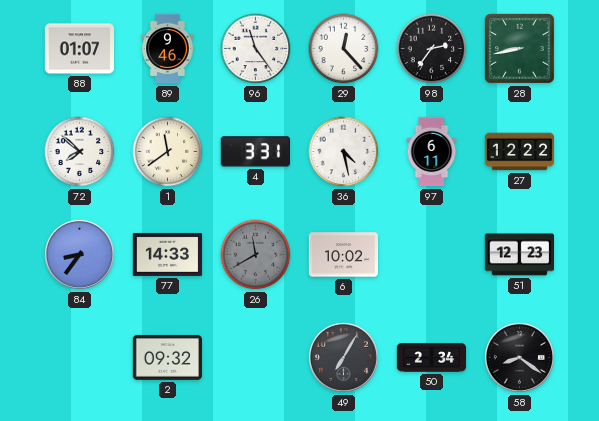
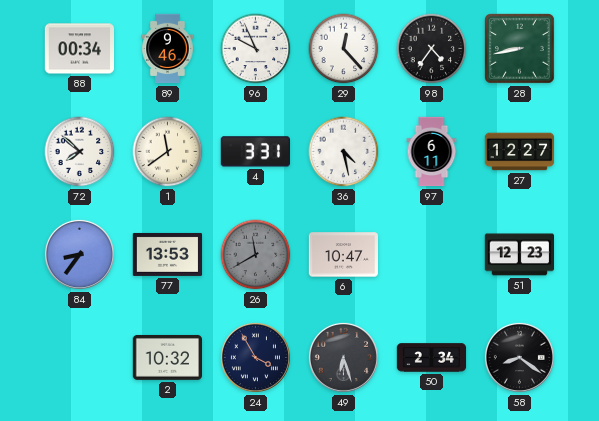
88: 01:07 -> 00:34
96: 11:24 -> 9:56
98: 2:36 -> 4:36
27: 12:22 -> 12:27
77: 14:33 -> 13:53
6: 10:02 -> 10:47
2: 09:32 -> 10:32
24: none -> 3:55
49: 7:05 -> 6:27
